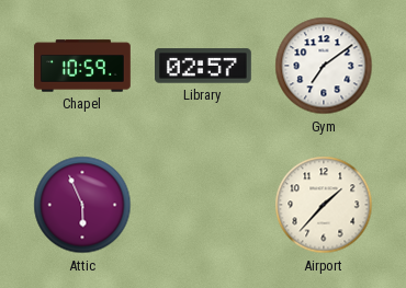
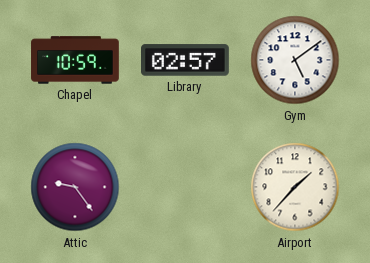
Gym: 7:09 -> 5:09
Attic: 5:56 -> 9:24
